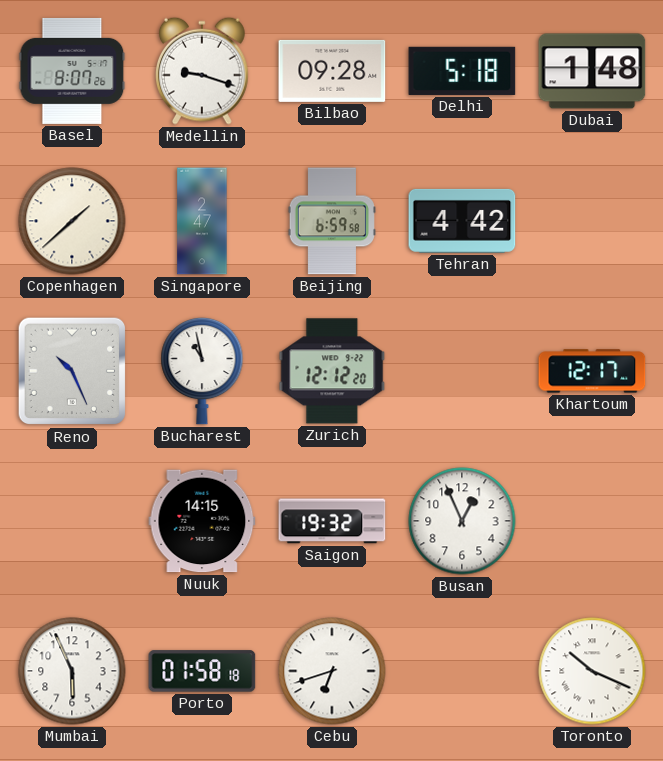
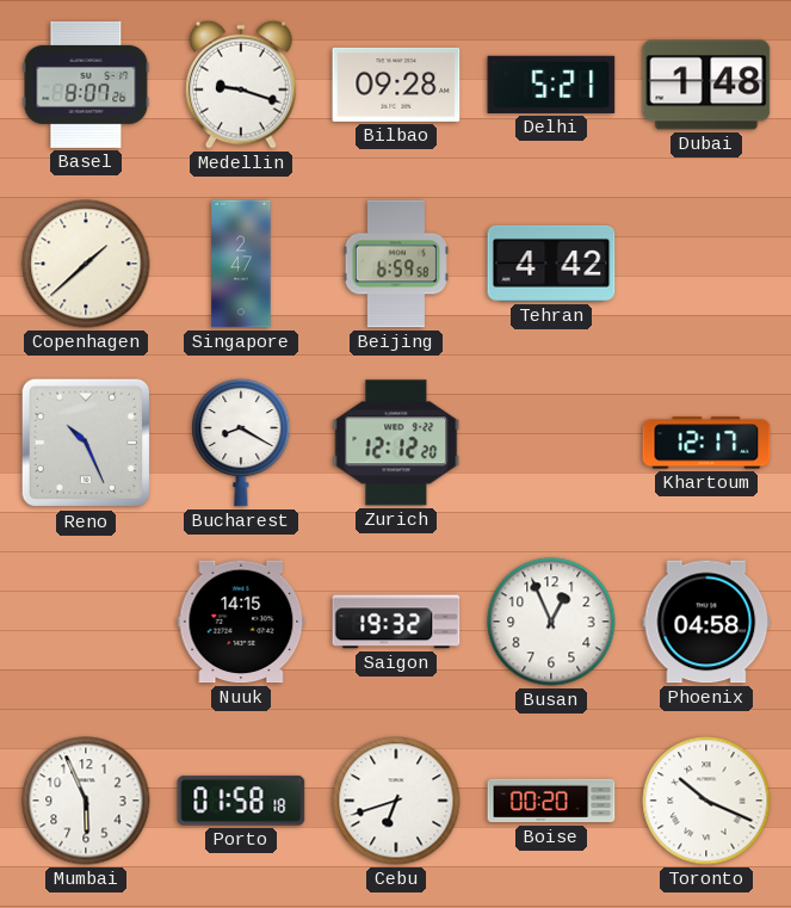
Delhi: 5:18 -> 5:21
Bucharest: 10:58 -> 8:20
Phoenix: none -> 04:58
Boise: none -> 00:20
